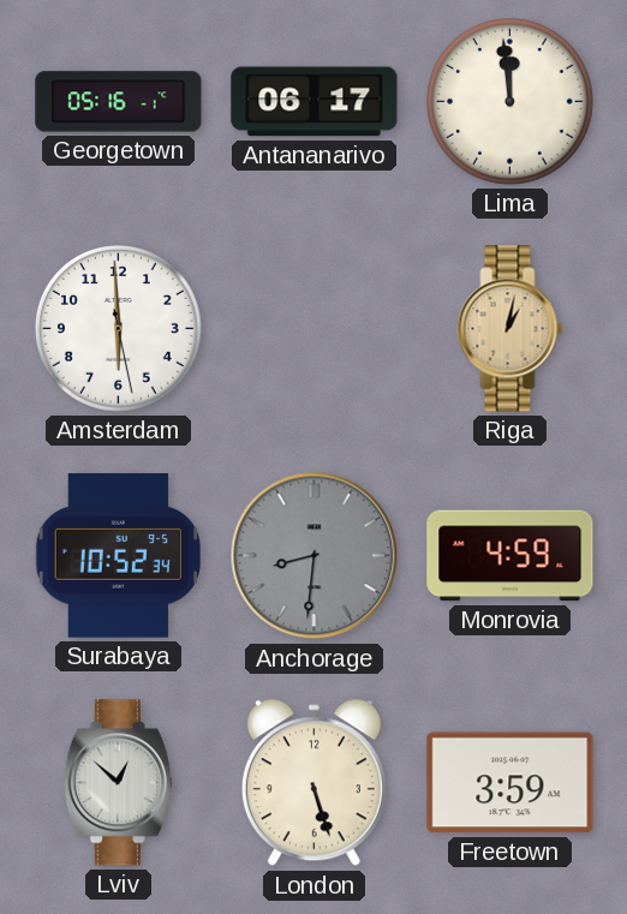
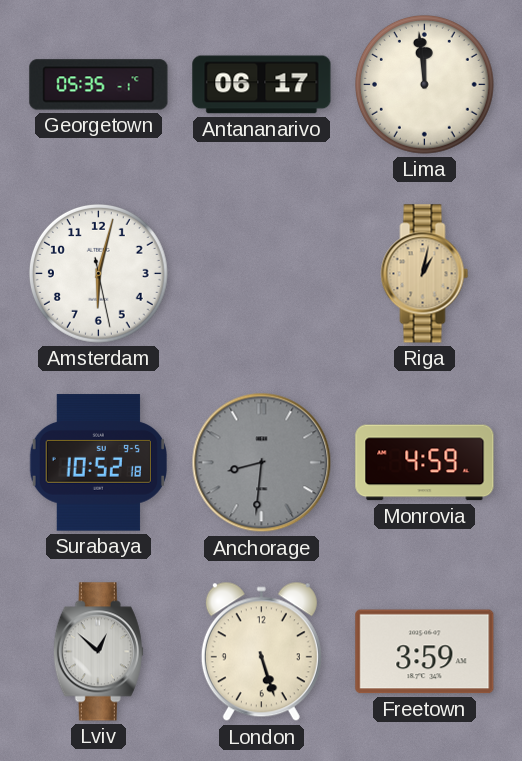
Georgetown: 05:16 -> 05:35
Amsterdam: 5:59 -> 6:02
Surabaya: 10:52:34 -> 10:52:18
